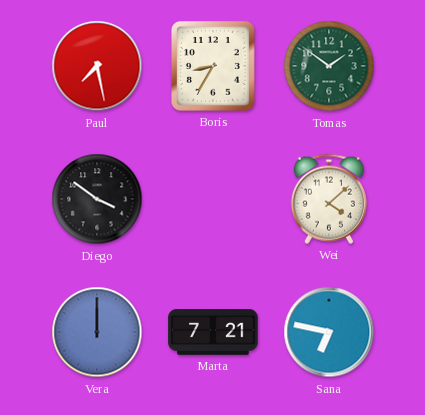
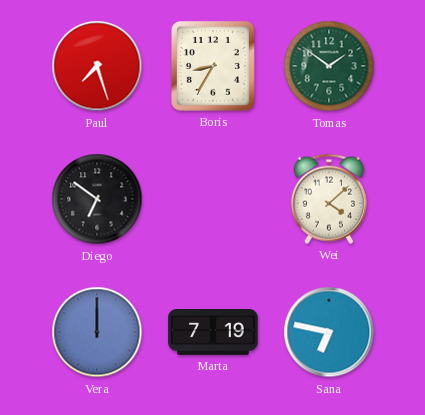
Paul: 7:28 -> 7:27
Diego: 3:51 -> 6:51
Marta: 7:21 -> 7:19
